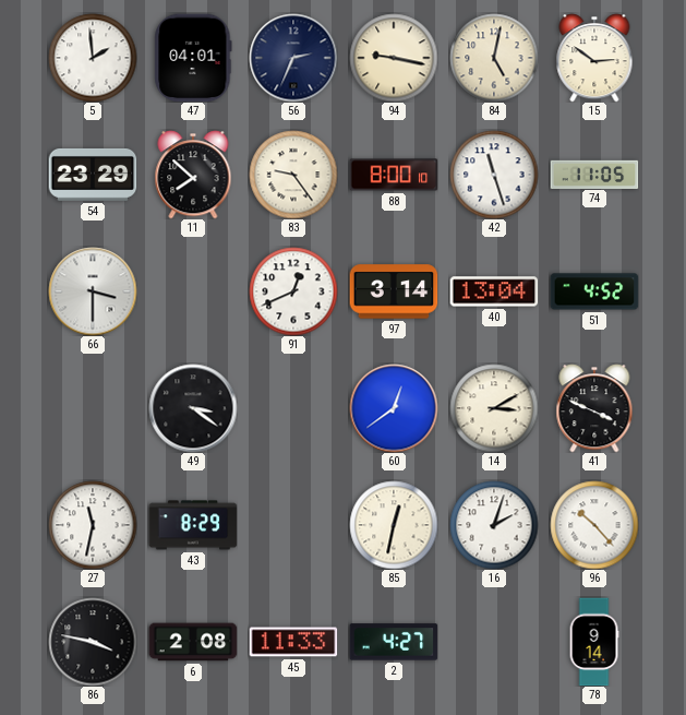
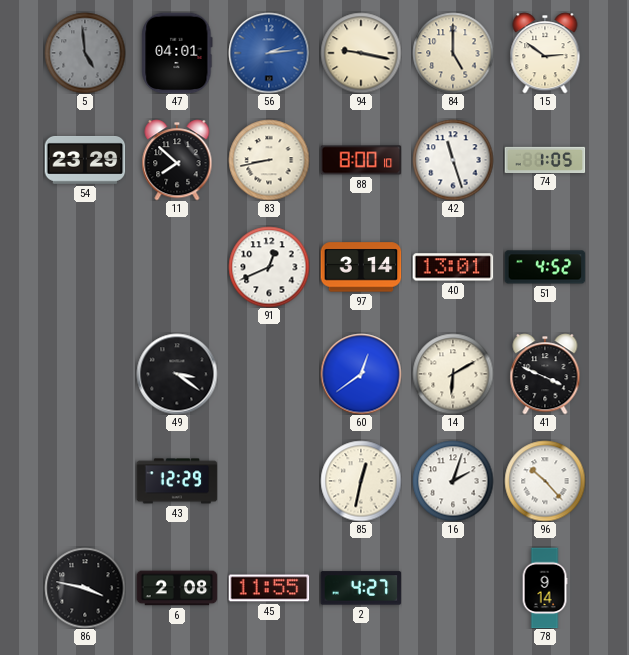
5: 1:59 -> 4:59
5 dial: white -> grey
56: 2:34 -> 2:14
56 dial: navy -> blue
84: 5:02 -> 5:00
83: 9:24 -> 8:43
74: 11:05 -> 1:05
66: 3:30 -> none
40: 13:04 -> 13:01
14: 3:10 -> 6:10
27: 11:32 -> none
43: 8:29 -> 12:29
45: 11:33 -> 11:55
